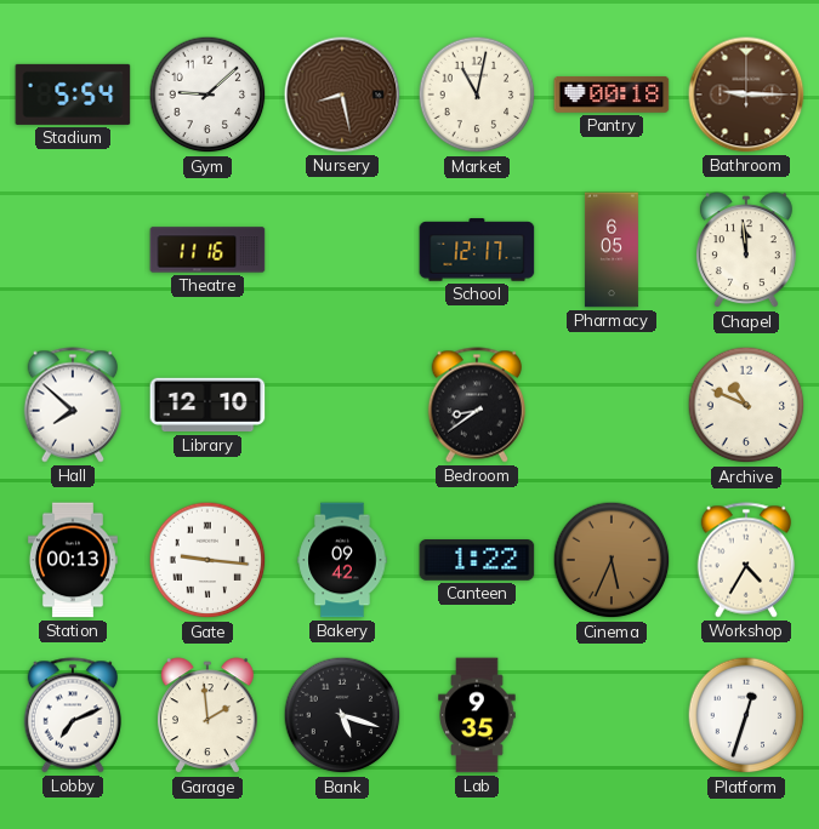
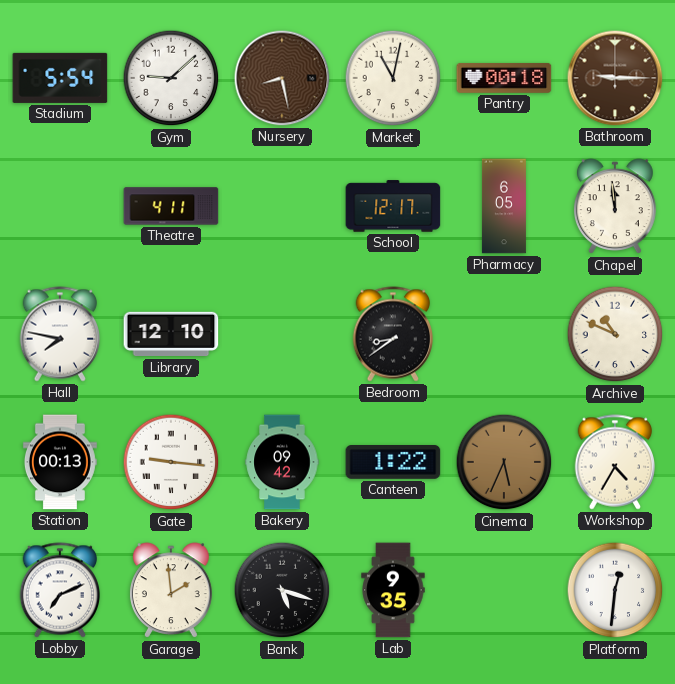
Theatre: 11:16 -> 4:11
Hall: 7:52 -> 7:47
Platform: 12:33 -> 12:31
